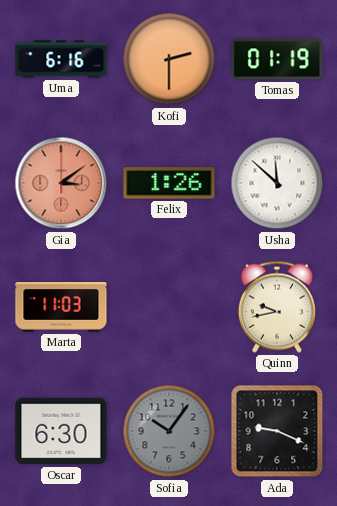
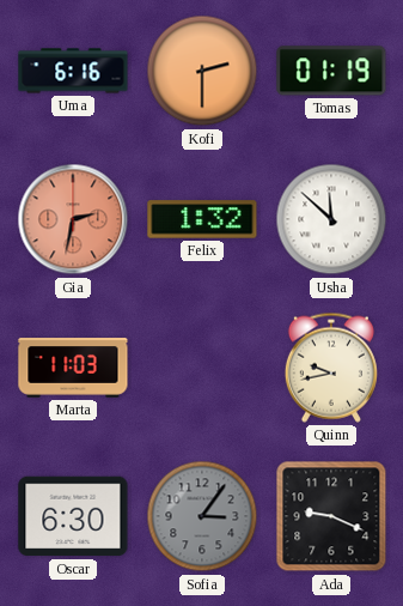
Gia: 3:09 -> 2:32
Felix: 1:26 -> 1:32
Sofia: 10:06 -> 3:06
